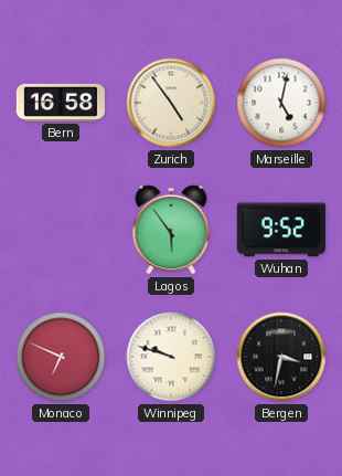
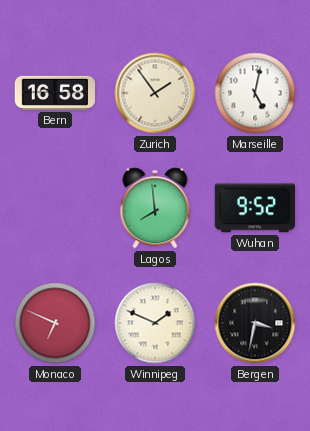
Zurich: 4:54 -> 1:54
Lagos: 5:54 -> 7:59
Winnipeg: 9:48 -> 1:49
